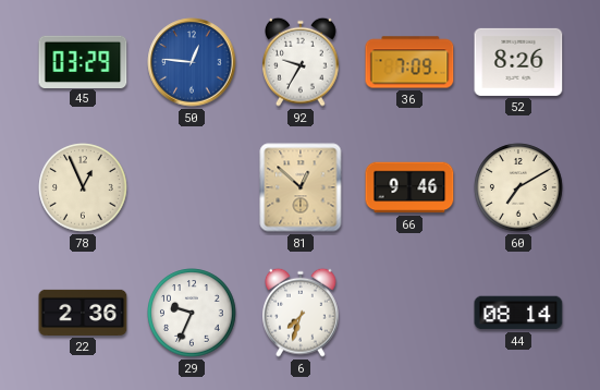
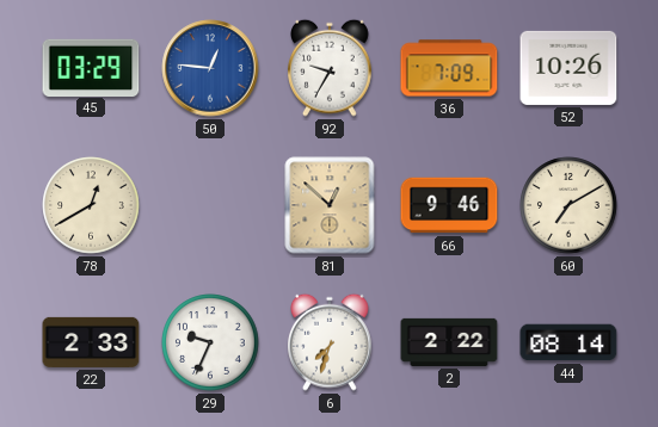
52: 8:26 -> 10:26
78: 12:56 -> 12:40
22: 2:36 -> 2:33
2: none -> 2:22
